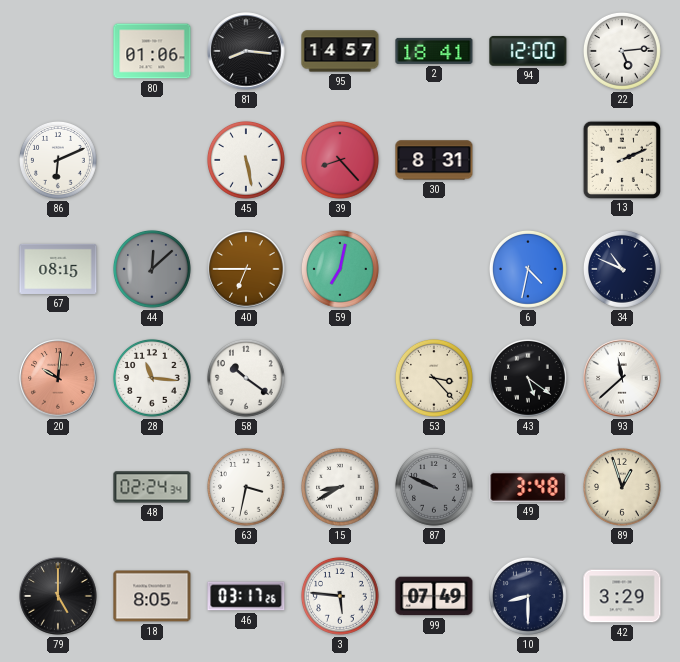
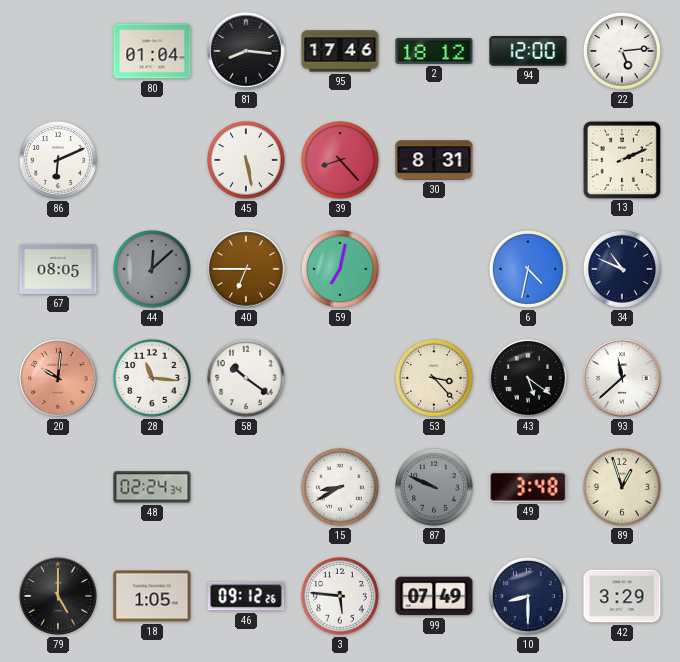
80: 01:06 -> 01:04
95: 14:57 -> 17:46
2: 18:41 -> 18:12
67: 08:15 -> 08:05
63: 3:32 -> none
18: 8:05 -> 1:05
46: 03:17 -> 09:12
